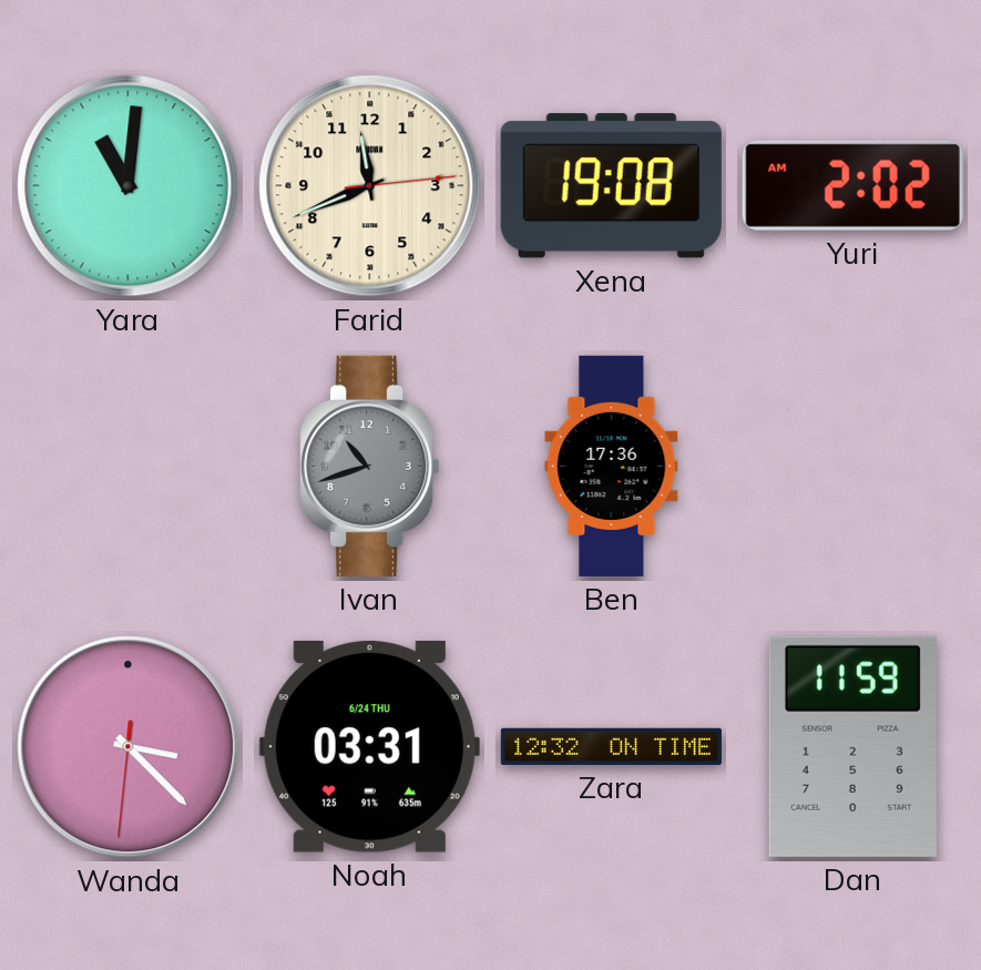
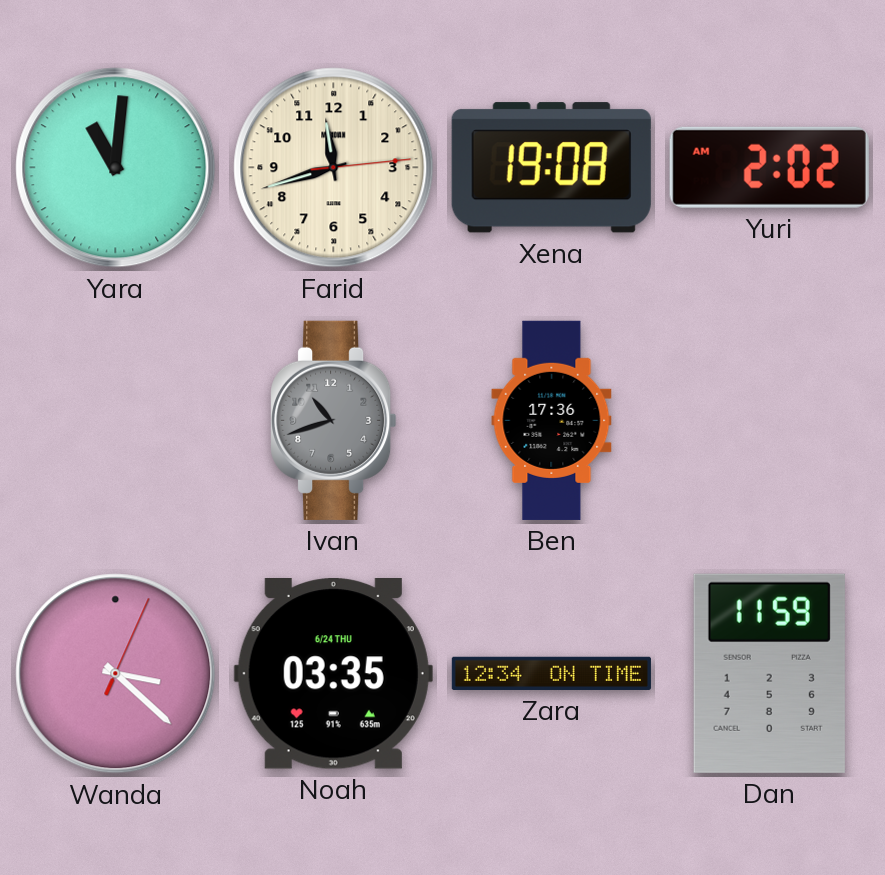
Farid: 11:41 -> 11:42
Wanda: 3:22:31 -> 3:22:04
Noah: 03:31 -> 03:35
Zara: 12:32 -> 12:34
